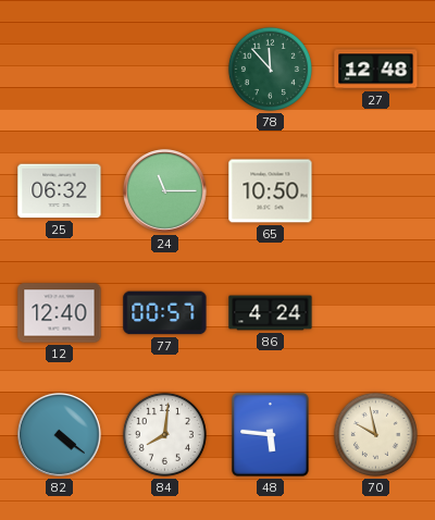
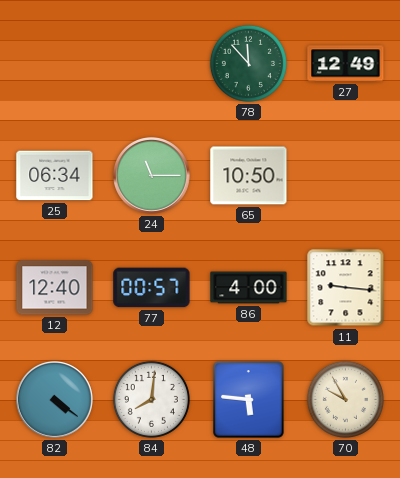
27: 12:48 -> 12:49
25: 06:32 -> 06:34
86: 4:24 -> 4:00
11: none -> 9:16
70: 9:58 -> 9:55
